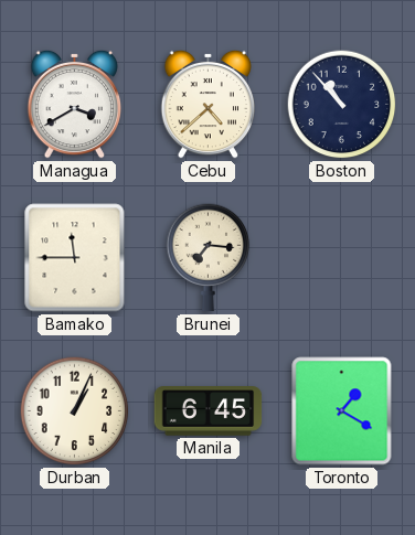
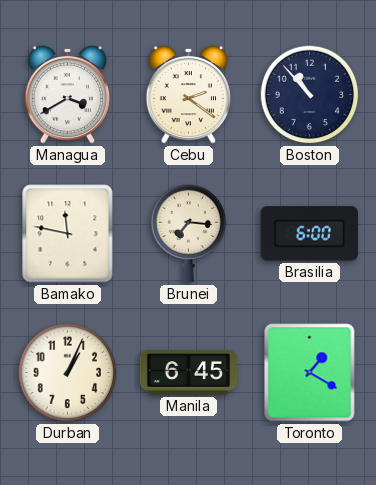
Cebu: 4:38 -> 2:21
Bamako: 11:45 -> 11:47
Brasilia: none -> 6:00
